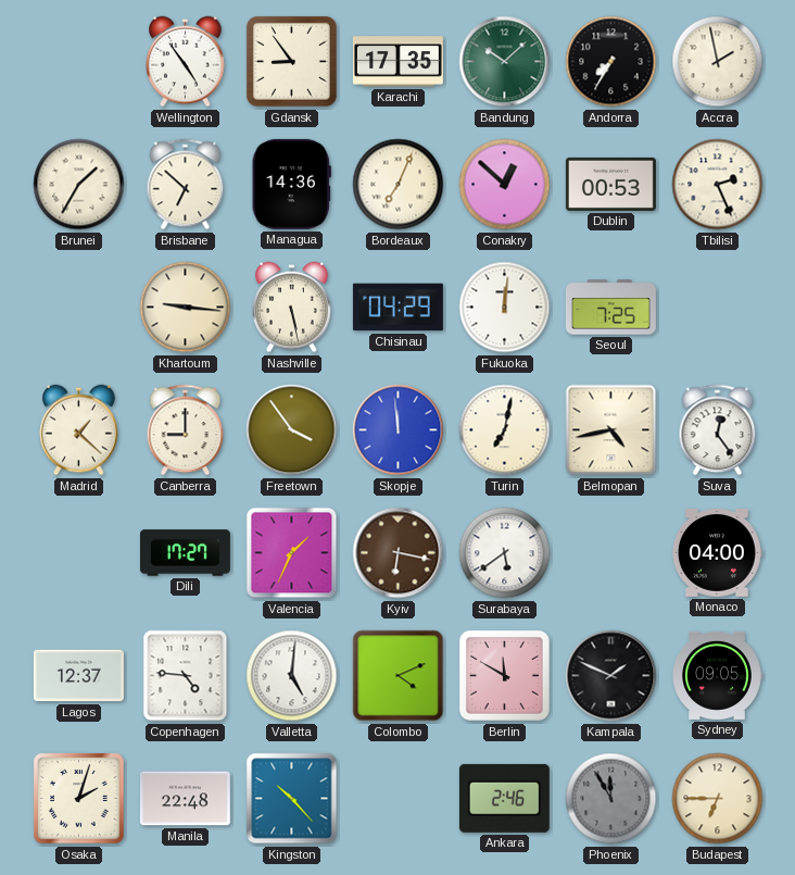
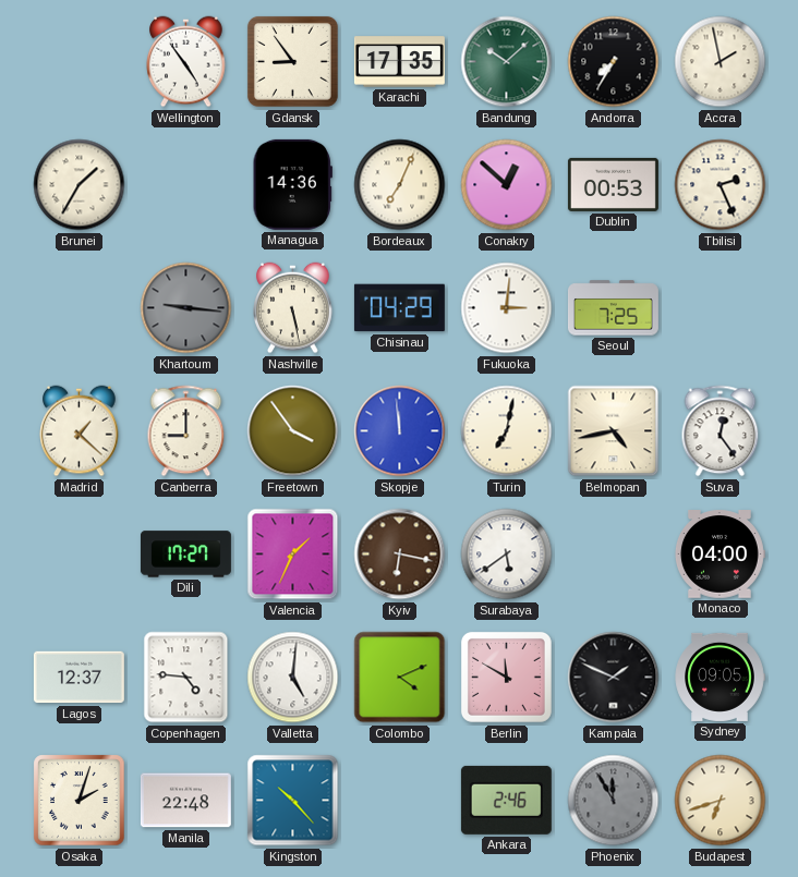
Brisbane: 6:52 -> none
Khartoum dial: cream -> grey
Fukuoka: 12:01 -> 3:01
Budapest: 6:45 -> 6:42
